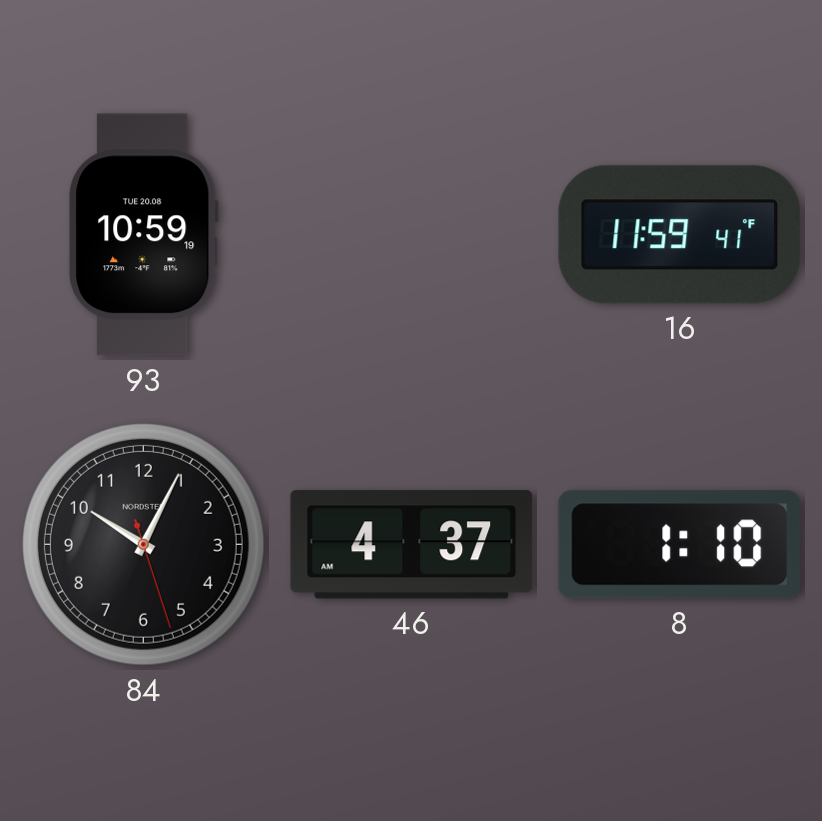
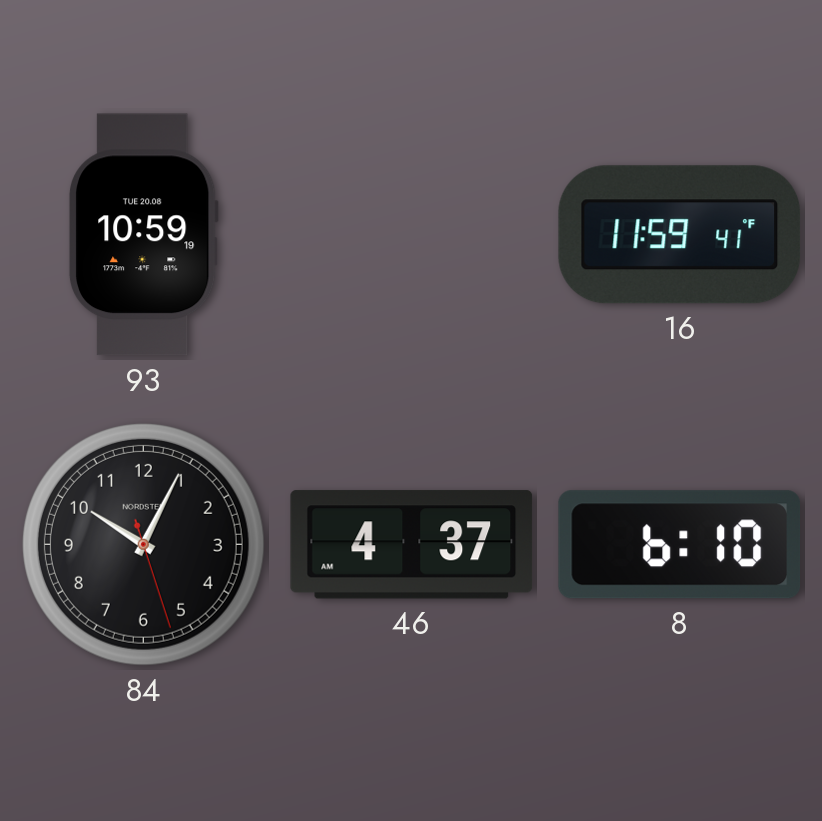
8: 1:10 -> 6:10
